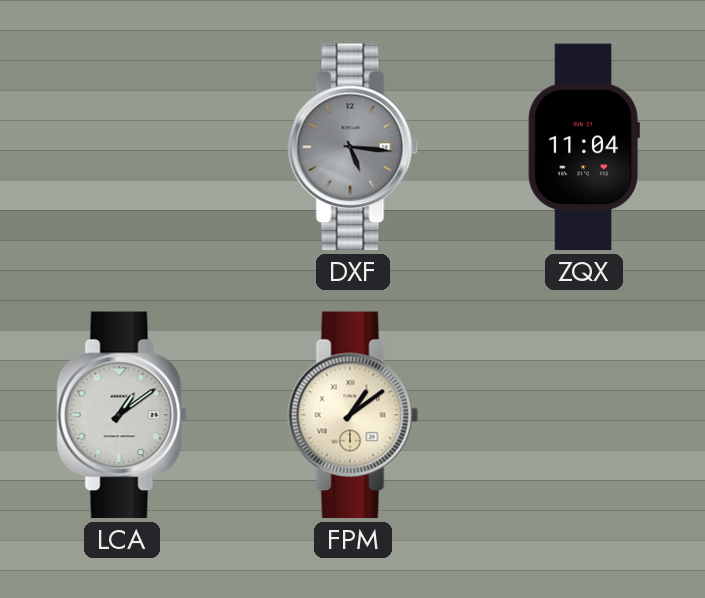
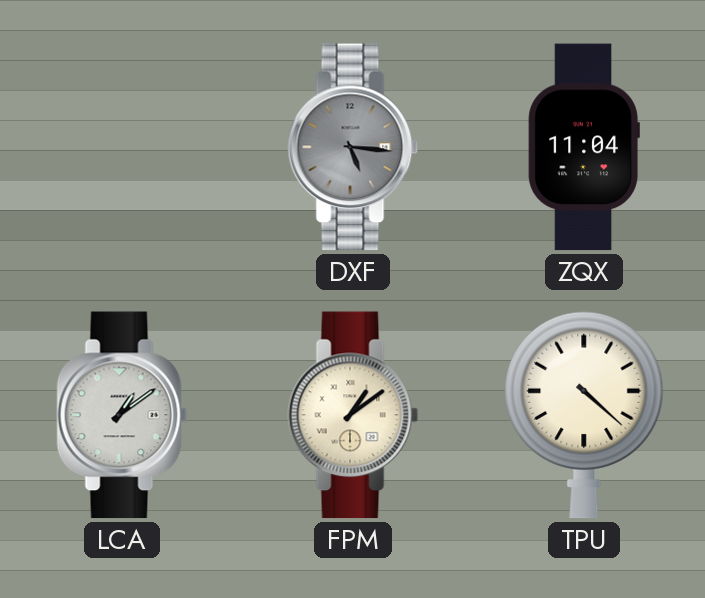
TPU: none -> 4:22
